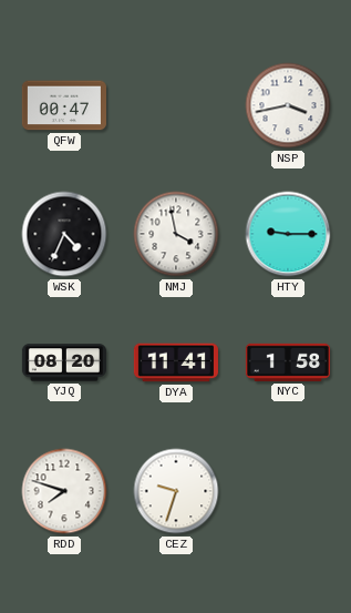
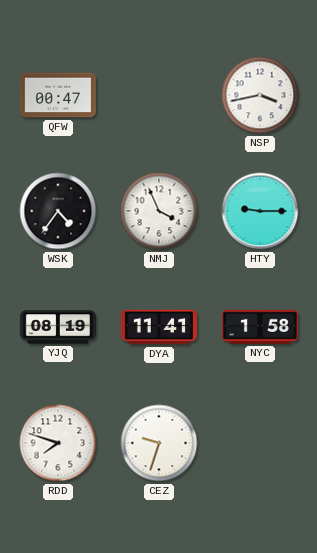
WSK: 4:34 -> 4:36
NMJ: 3:58 -> 3:56
YJQ: 08:20 -> 08:19
